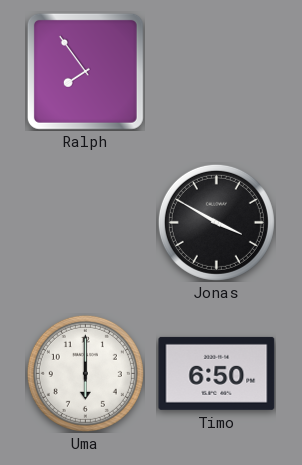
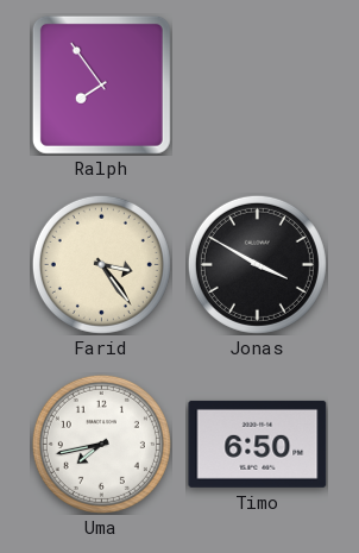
Farid: none -> 3:24
Uma: 6:00 -> 7:43
